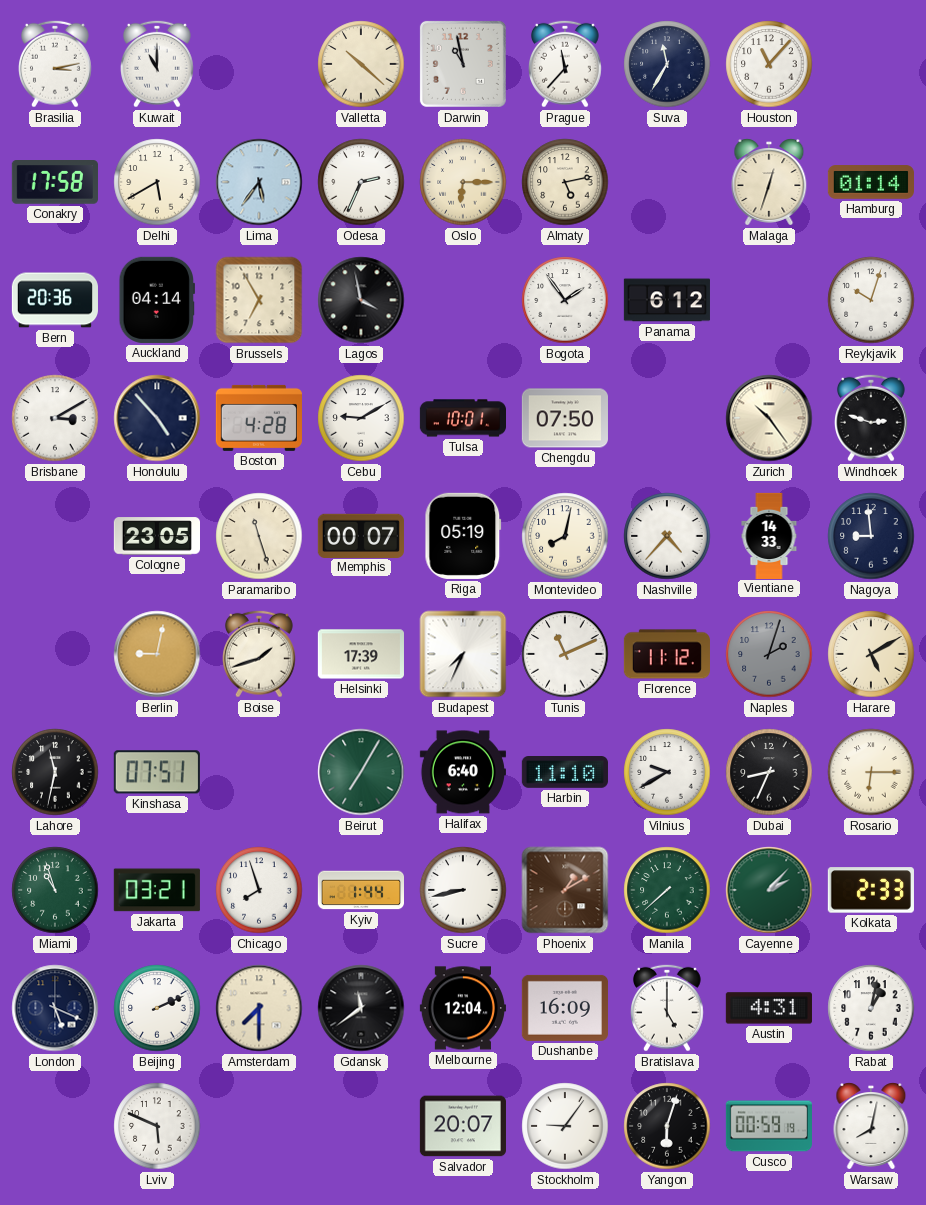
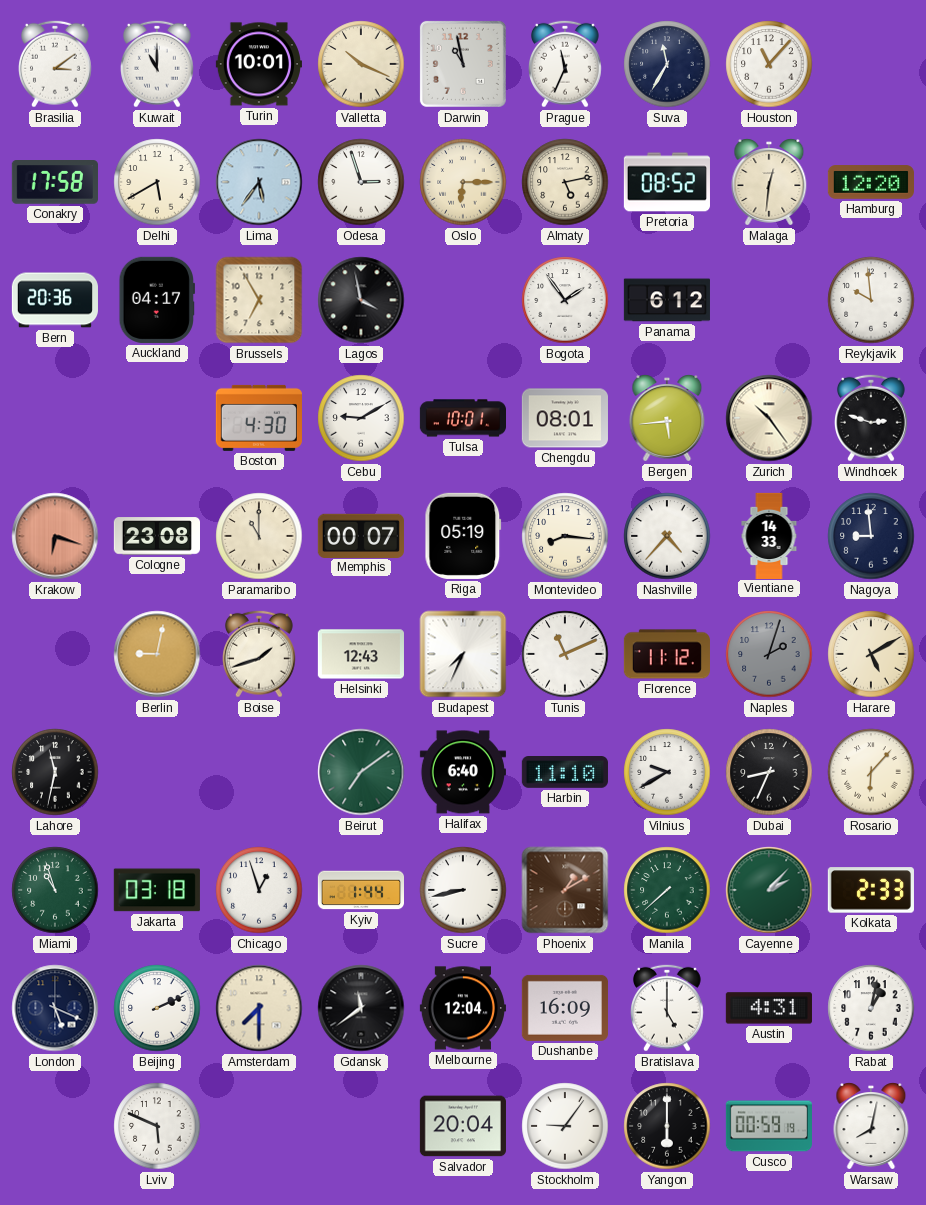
Brasilia: 3:13 -> 3:09
Turin: none -> 10:01
Valletta: 10:22 -> 10:19
Prague: 11:37 -> 11:34
Odesa: 2:34 -> 2:57
Pretoria: none -> 08:52
Malaga: 12:33 -> 12:31
Hamburg: 01:14 -> 12:20
Auckland: 04:14 -> 04:17
Reykjavik: 10:03 -> 9:59
Brisbane: 3:10 -> none
Honolulu: 4:53 -> none
Boston: 4:28 -> 4:30
Chengdu: 07:50 -> 08:01
Bergen: none -> 5:44
Krakow: none -> 6:18
Cologne: 23:05 -> 23:08
Paramaribo: 11:27 -> 11:00
Montevideo: 8:02 -> 8:16
Helsinki: 17:39 -> 12:43
Kinshasa: 07:51 -> none
Beirut: 7:05 -> 7:09
Rosario: 6:15 -> 6:07
Jakarta: 03:21 -> 03:18
Chicago: 7:57 -> 12:57
Salvador: 20:07 -> 20:04
Yangon: 6:03 -> 6:00
